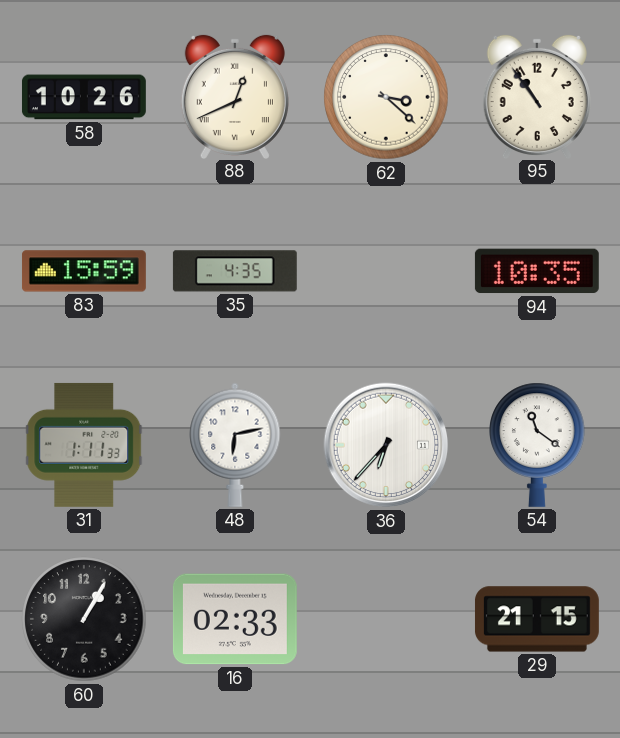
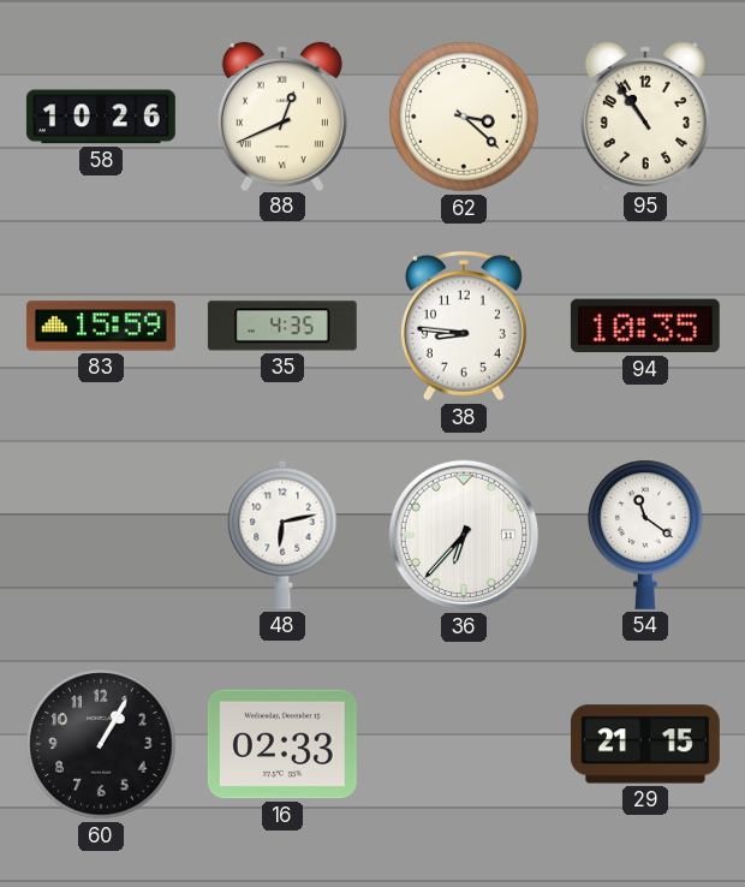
38: none -> 8:46
31: 1:11 -> none
